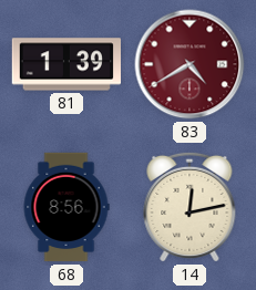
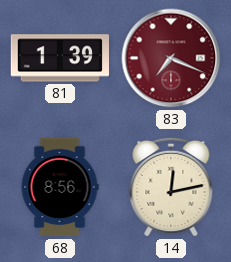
83: 4:40 -> 7:19
